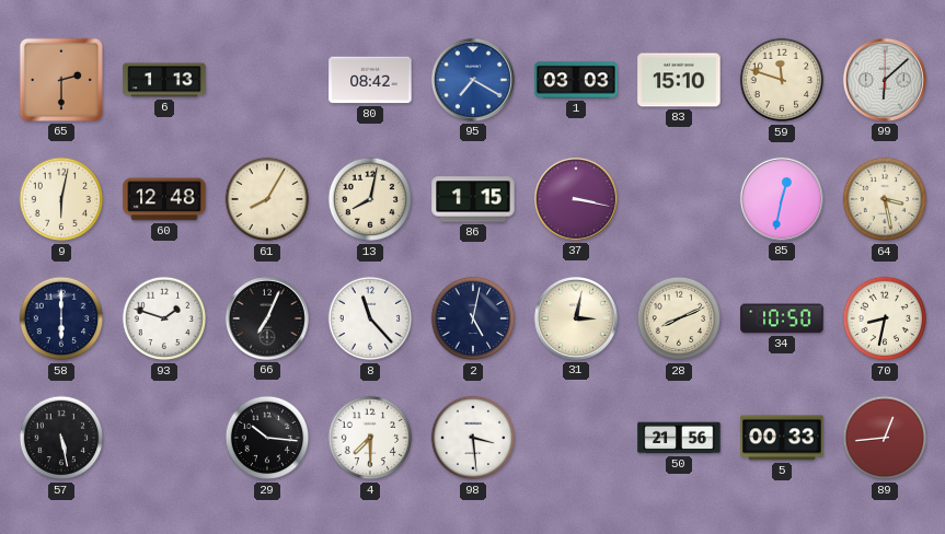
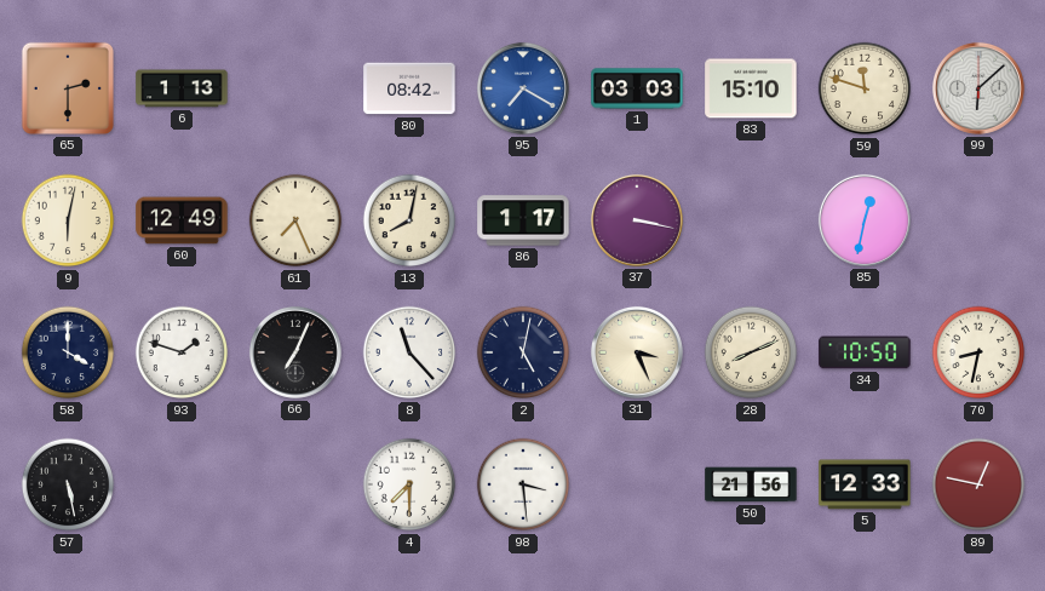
60: 12:48 -> 12:49
61: 8:05 -> 7:26
86: 1:15 -> 1:17
64: 3:28 -> none
58: 6:00 -> 4:00
31: 3:02 -> 3:26
29: 10:16 -> none
5: 00:33 -> 12:33
89: 12:44 -> 12:47
